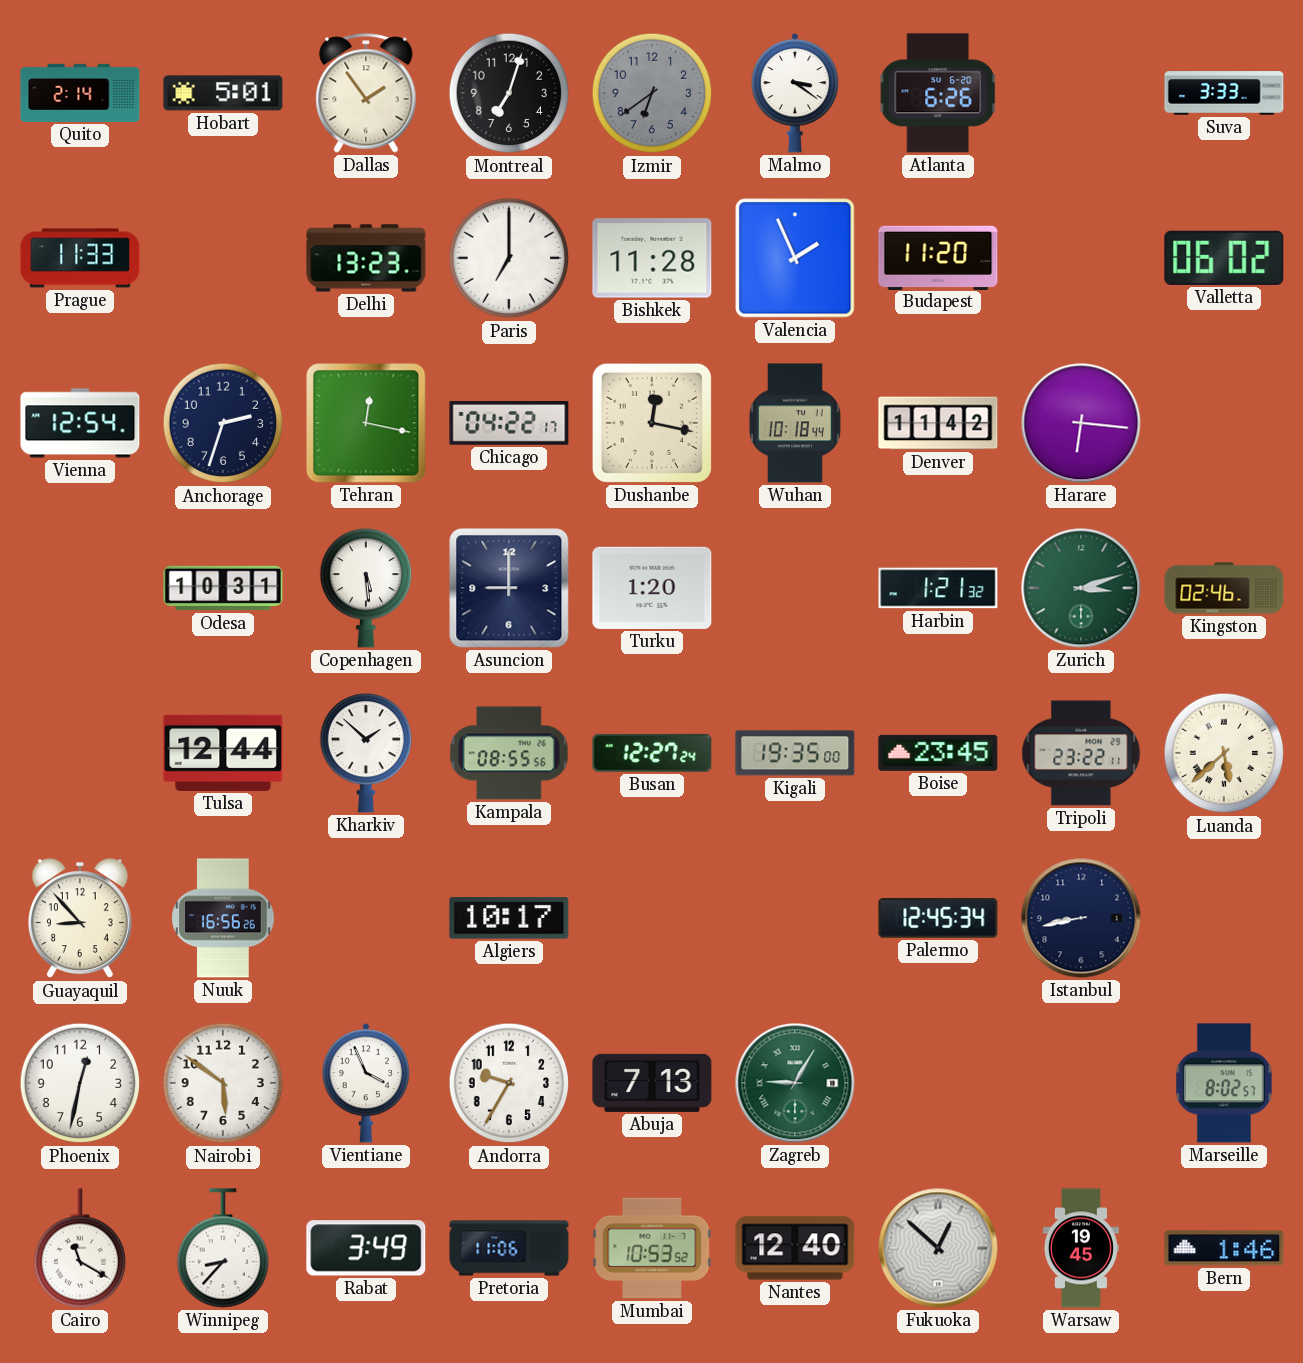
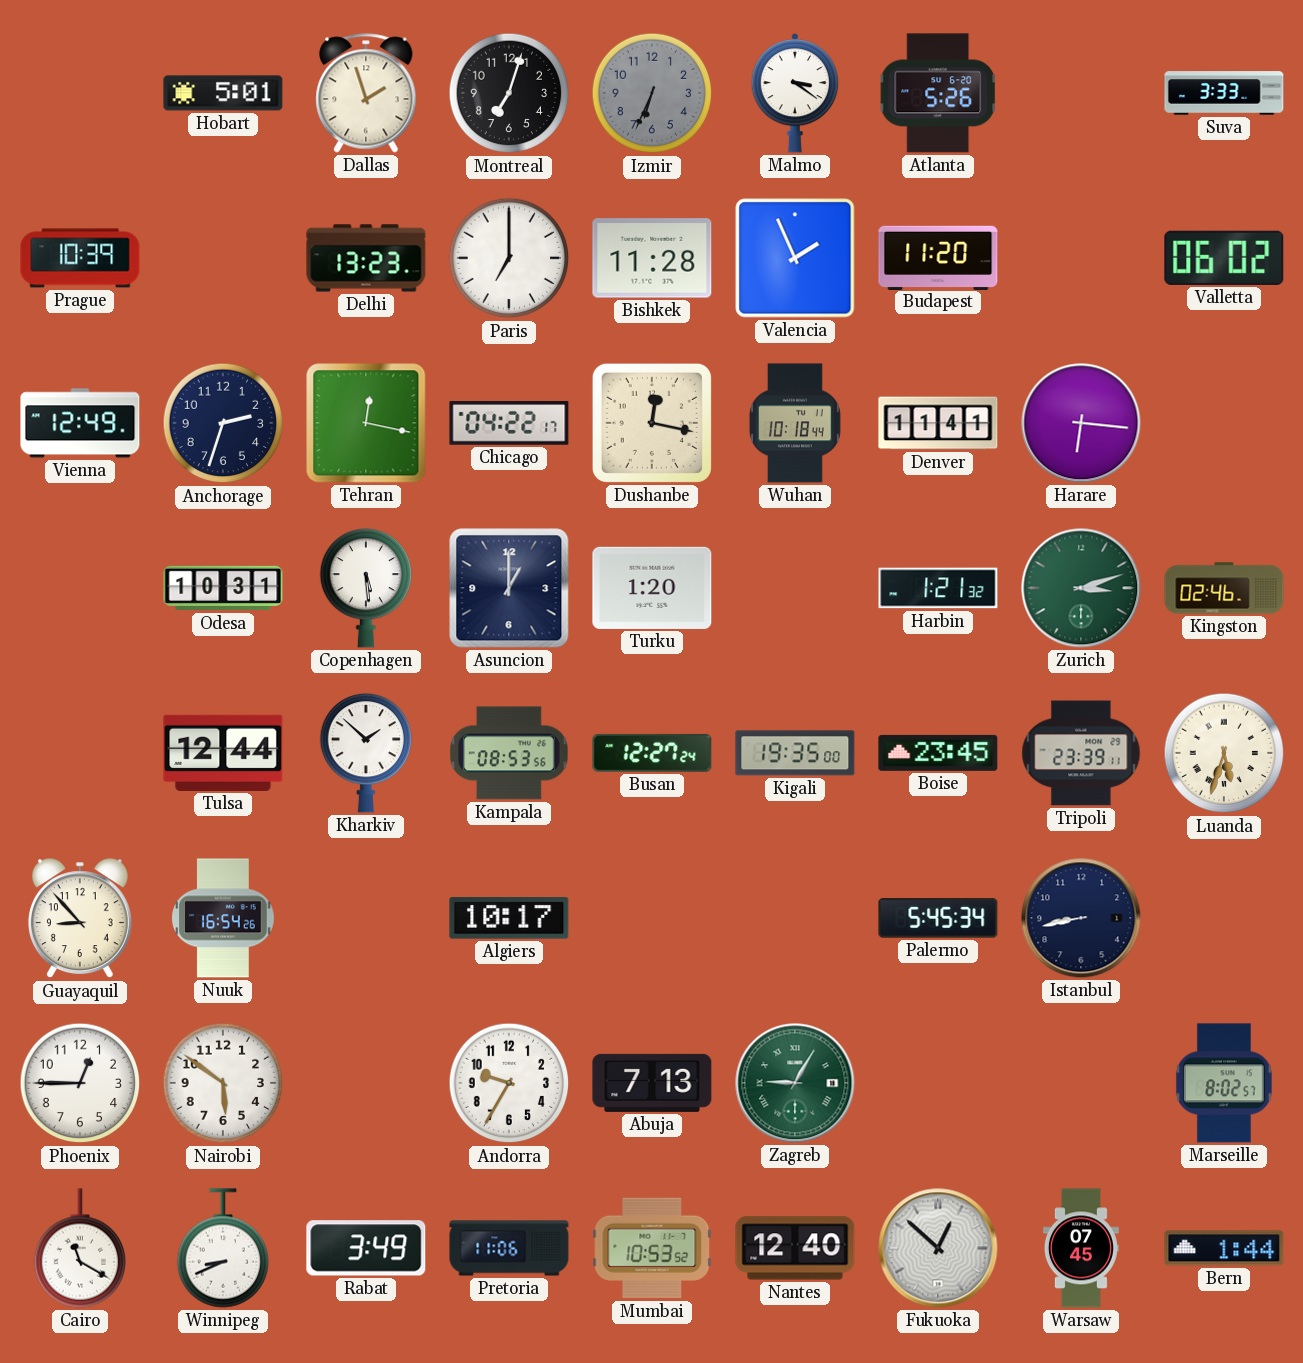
Quito: 2:14 -> none
Dallas: 1:54 -> 1:57
Izmir: 6:39 -> 6:34
Atlanta: 6:26 -> 5:26
Prague: 11:33 -> 10:39
Vienna: 12:54 -> 12:49
Denver: 11:42 -> 11:41
Asuncion: 9:00 -> 1:00
Kampala: 08:55 -> 08:53
Tripoli: 23:22 -> 23:39
Luanda: 5:38 -> 5:33
Nuuk: 16:56 -> 16:54
Palermo: 12:45 -> 5:45
Phoenix: 12:32 -> 12:45
Vientiane: 3:56 -> none
Winnipeg: 8:37 -> 8:41
Warsaw: 19:45 -> 07:45
Bern: 1:46 -> 1:44
